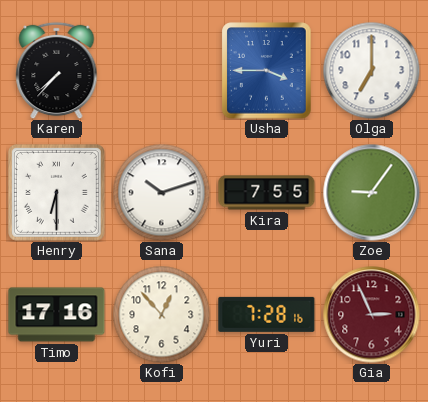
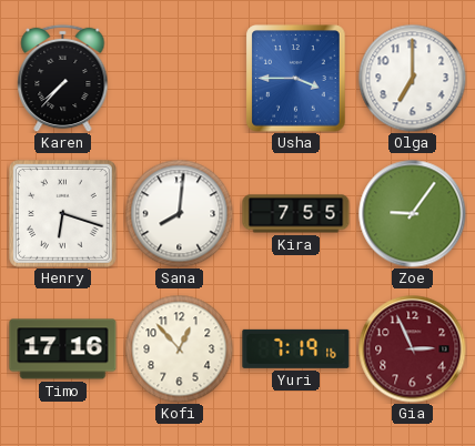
Henry: 6:30 -> 6:18
Sana: 10:12 -> 8:01
Yuri: 7:28 -> 7:19
